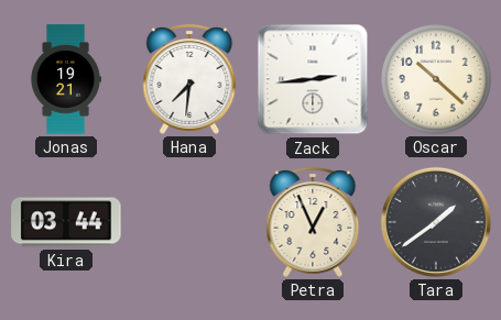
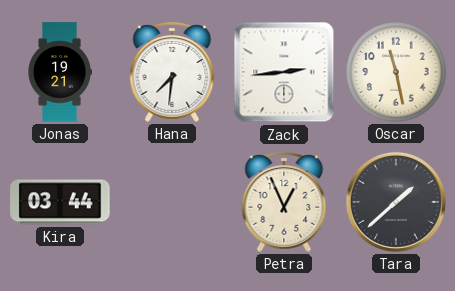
Oscar: 10:22 -> 11:28
Tara: 1:39 -> 1:38
